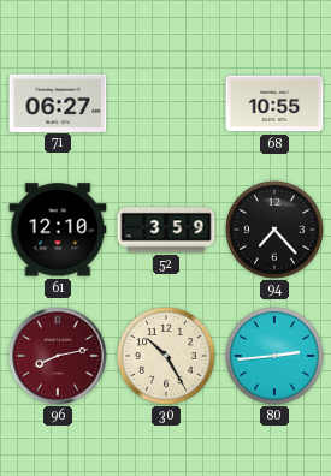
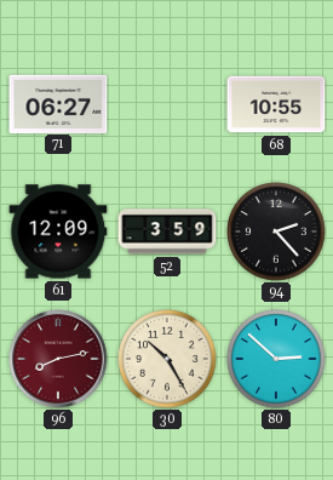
61: 12:10 -> 12:09
94: 7:23 -> 2:23
80: 2:44 -> 2:52
